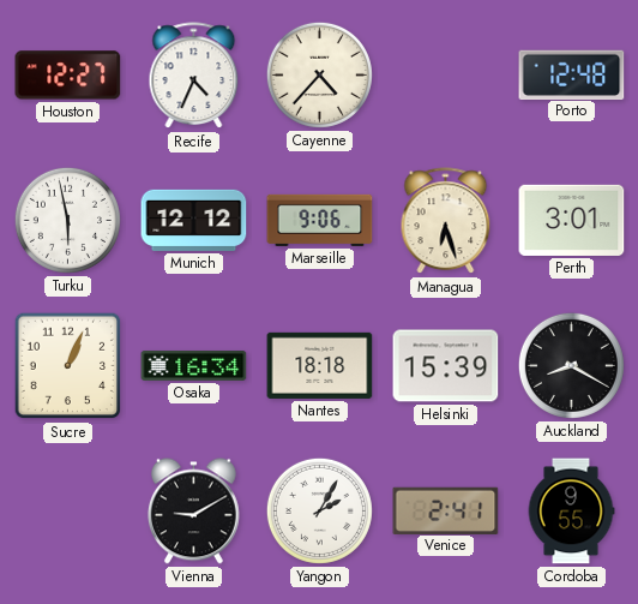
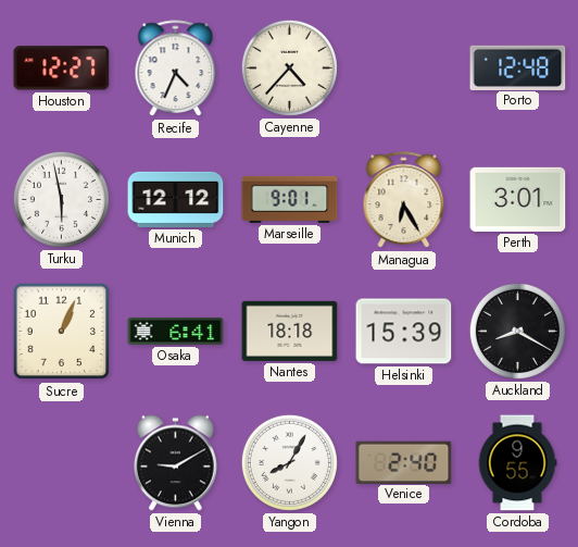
Marseille: 9:06 -> 9:01
Managua: 6:27 -> 6:25
Osaka: 16:34 -> 6:41
Yangon: 2:05 -> 8:05
Venice: 2:41 -> 2:40
